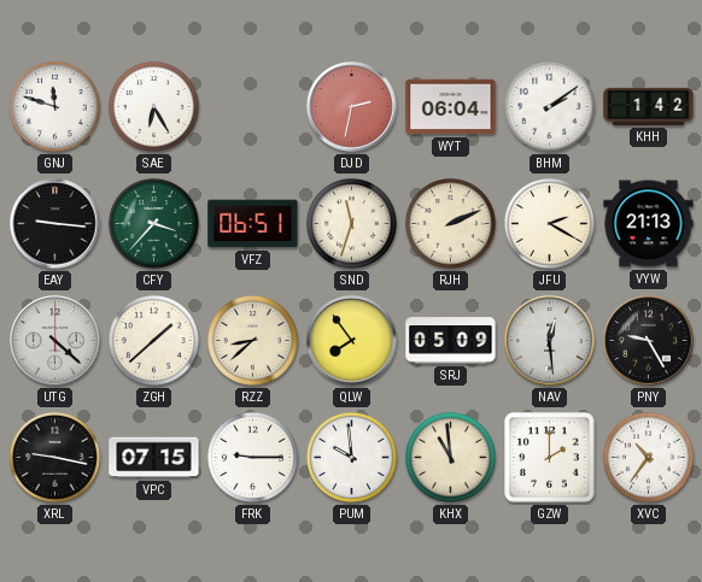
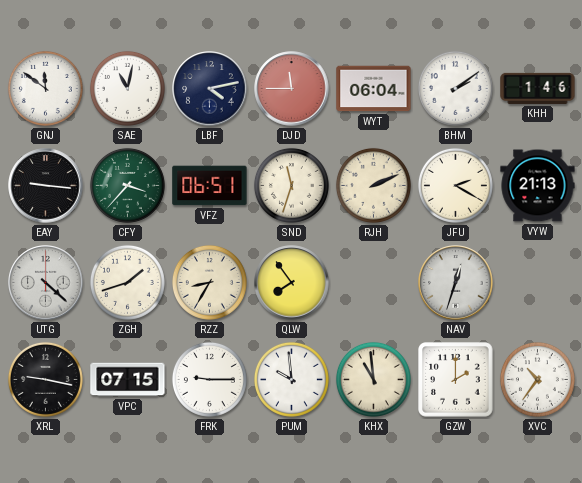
GNJ: 11:48 -> 11:51
SAE: 6:25 -> 11:02
LBF: none -> 4:13
DJD: 2:32 -> 11:45
KHH: 1:42 -> 1:46
ZGH: 1:38 -> 1:42
RZZ: 8:38 -> 8:35
SRJ: 05:09 -> none
NAV: 12:29 -> 12:33
PNY: 9:25 -> none
